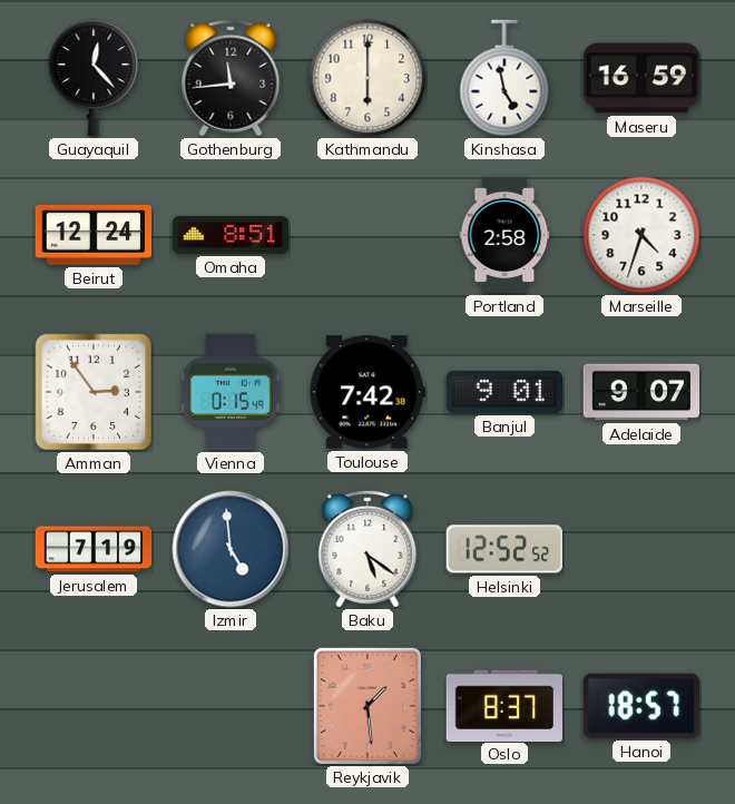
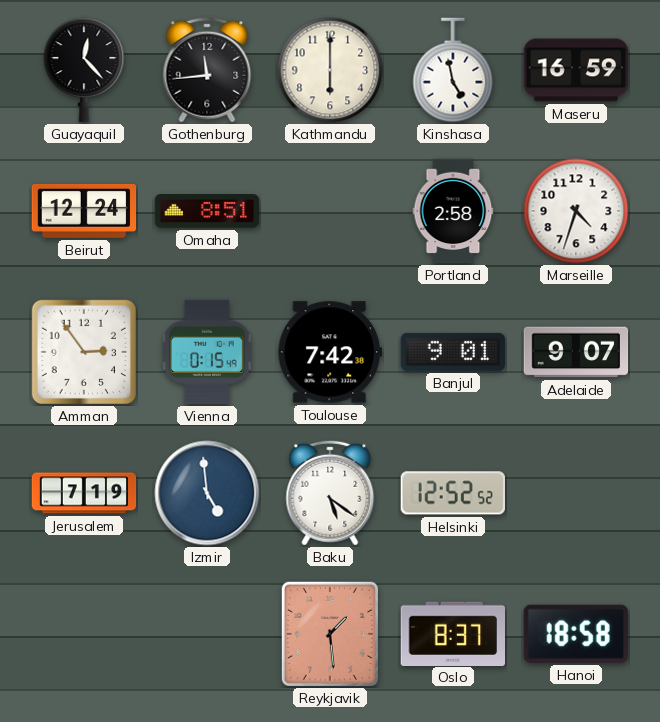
Hanoi: 18:57 -> 18:58
